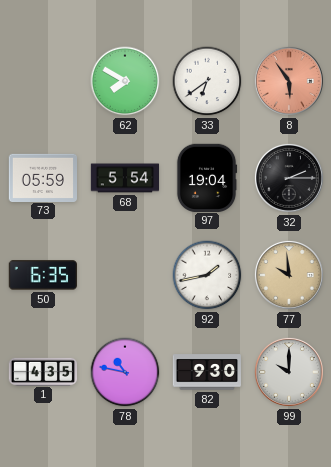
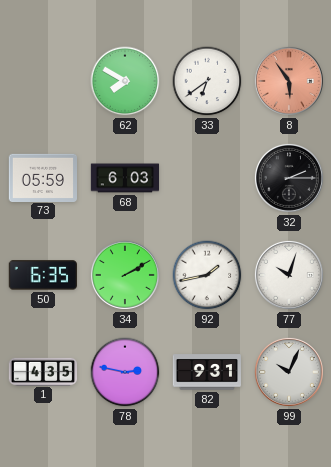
68: 5:54 -> 6:03
97: 19:04 -> none
34: none -> 2:10
77: 9:59 -> 10:03
77 dial: champagne -> white
78: 10:47 -> 2:47
82: 9:30 -> 9:31
99: 10:00 -> 10:04
